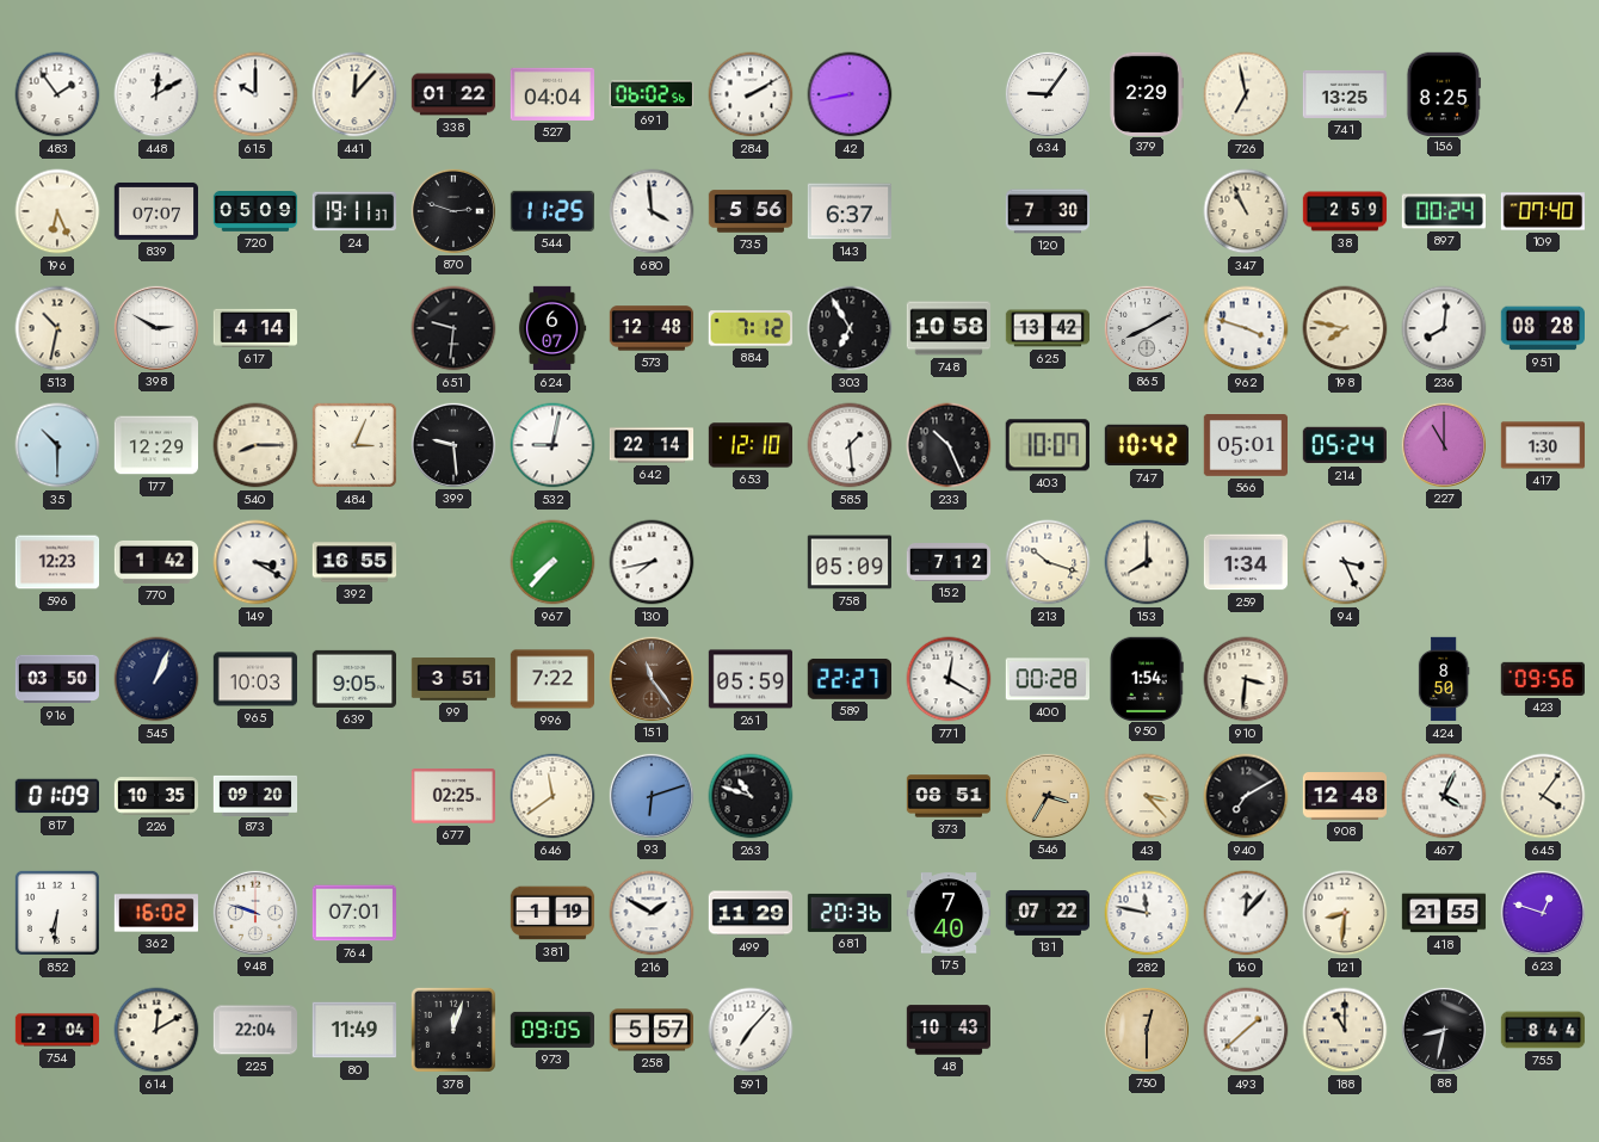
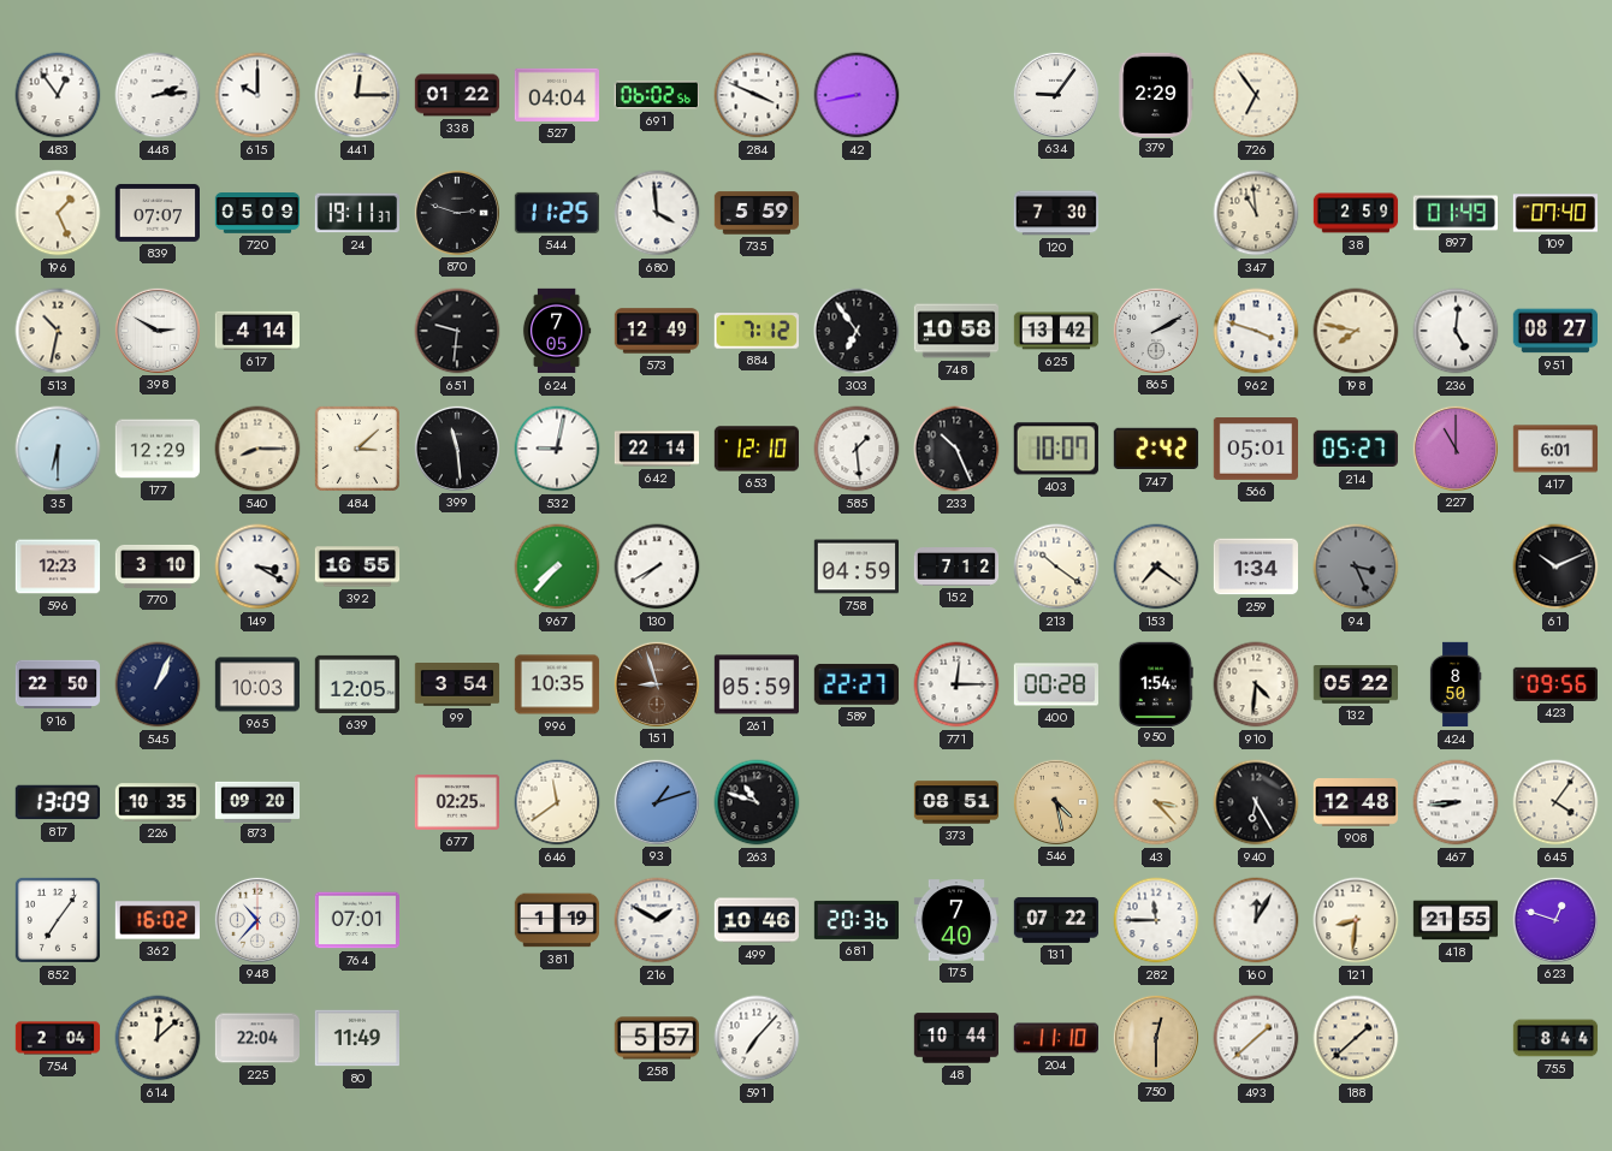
483: 1:54 -> 12:54
448: 12:10 -> 2:14
441: 12:07 -> 12:15
284: 2:10 -> 3:49
726: 6:58 -> 6:54
741: 13:25 -> none
156: 8:25 -> none
196: 6:26 -> 1:26
735: 5:56 -> 5:59
143: 6:37 -> none
347: 10:56 -> 10:59
897: 00:24 -> 01:49
624: 6:07 -> 7:05
573: 12:48 -> 12:49
303: 6:55 -> 6:54
865: 8:10 -> 2:10
236: 8:01 -> 5:01
951: 08:28 -> 08:27
35: 10:30 -> 6:30
484: 3:04 -> 3:08
399: 9:29 -> 11:29
747: 10:42 -> 2:42
214: 05:24 -> 05:27
417: 1:30 -> 6:01
770: 1:42 -> 3:10
130: 7:43 -> 7:40
758: 05:09 -> 04:59
213: 10:18 -> 10:21
153: 8:00 -> 7:21
94 dial: white -> grey
61: none -> 10:11
916: 03:50 -> 22:50
639: 9:05 -> 12:05
99: 3:51 -> 3:54
996: 7:22 -> 10:35
151: 11:24 -> 8:57
771: 12:20 -> 12:15
910: 3:31 -> 4:31
132: none -> 05:22
817: 01:09 -> 13:09
93: 6:12 -> 1:12
546: 3:35 -> 4:28
940: 7:10 -> 6:25
467: 4:04 -> 8:44
852: 6:31 -> 7:06
948: 9:48 -> 10:37
499: 11:29 -> 10:46
282: 11:47 -> 11:45
160: 12:07 -> 12:05
614: 12:10 -> 12:08
378: 12:03 -> none
973: 09:05 -> none
48: 10:43 -> 10:44
204: none -> 11:10
188: 11:00 -> 1:38
88: 8:32 -> none
